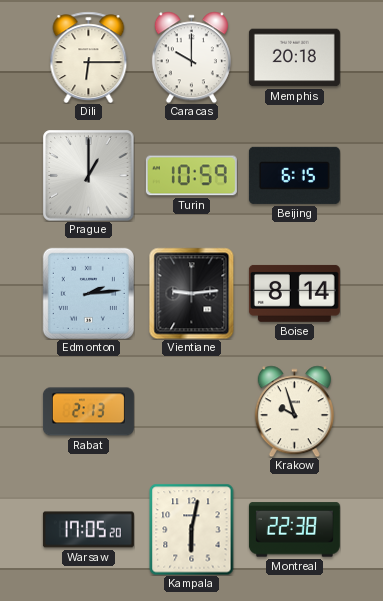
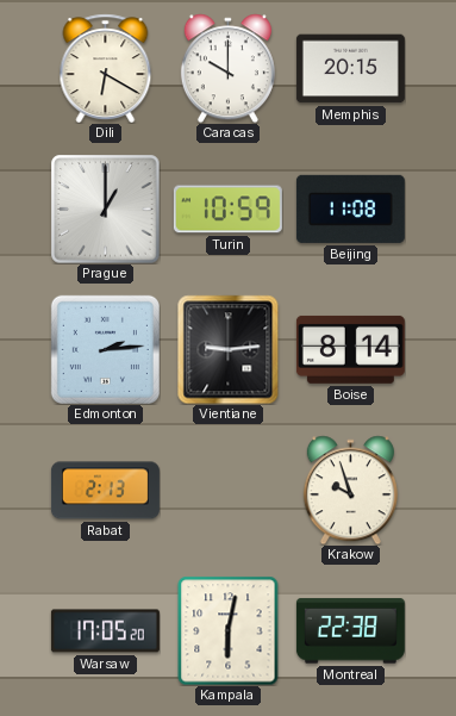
Dili: 6:15 -> 6:20
Memphis: 20:18 -> 20:15
Beijing: 6:15 -> 11:08
